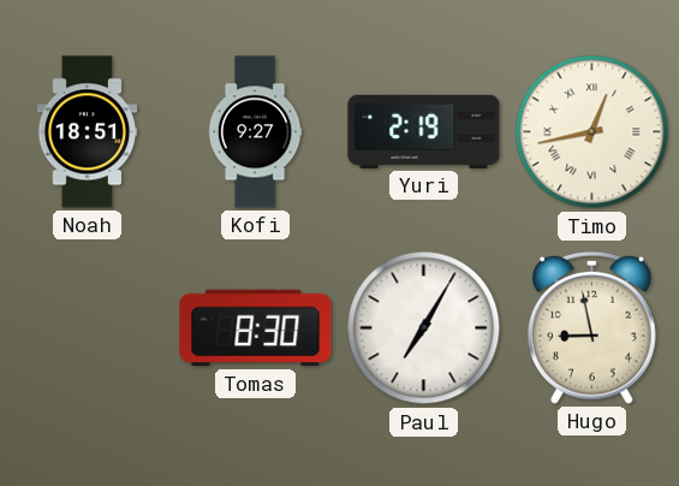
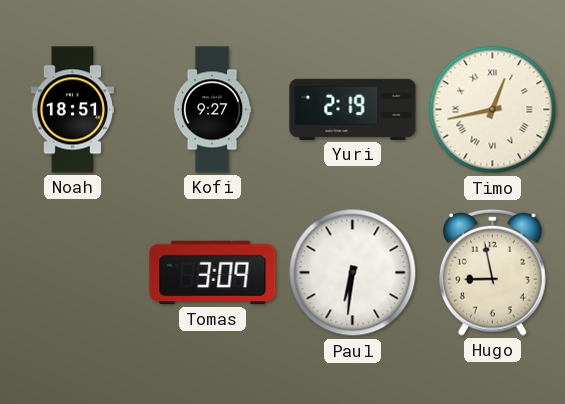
Tomas: 8:30 -> 3:09
Paul: 7:05 -> 6:31
